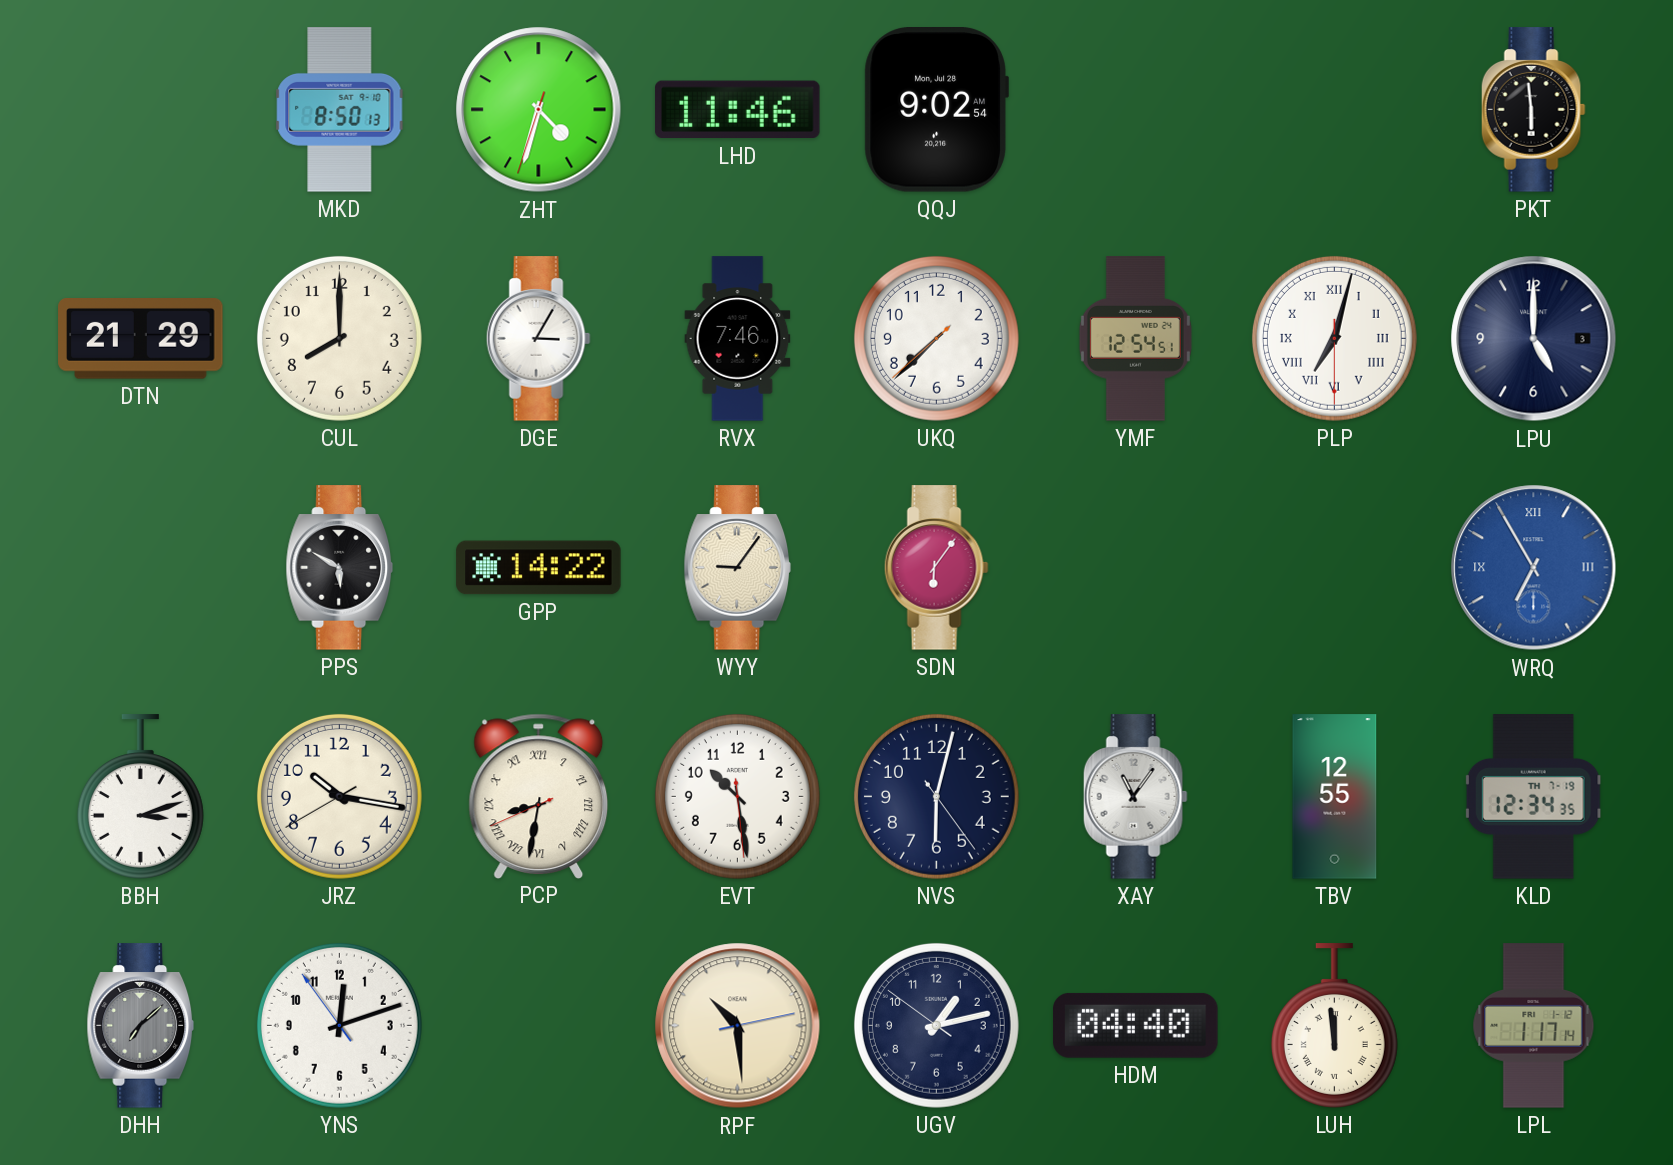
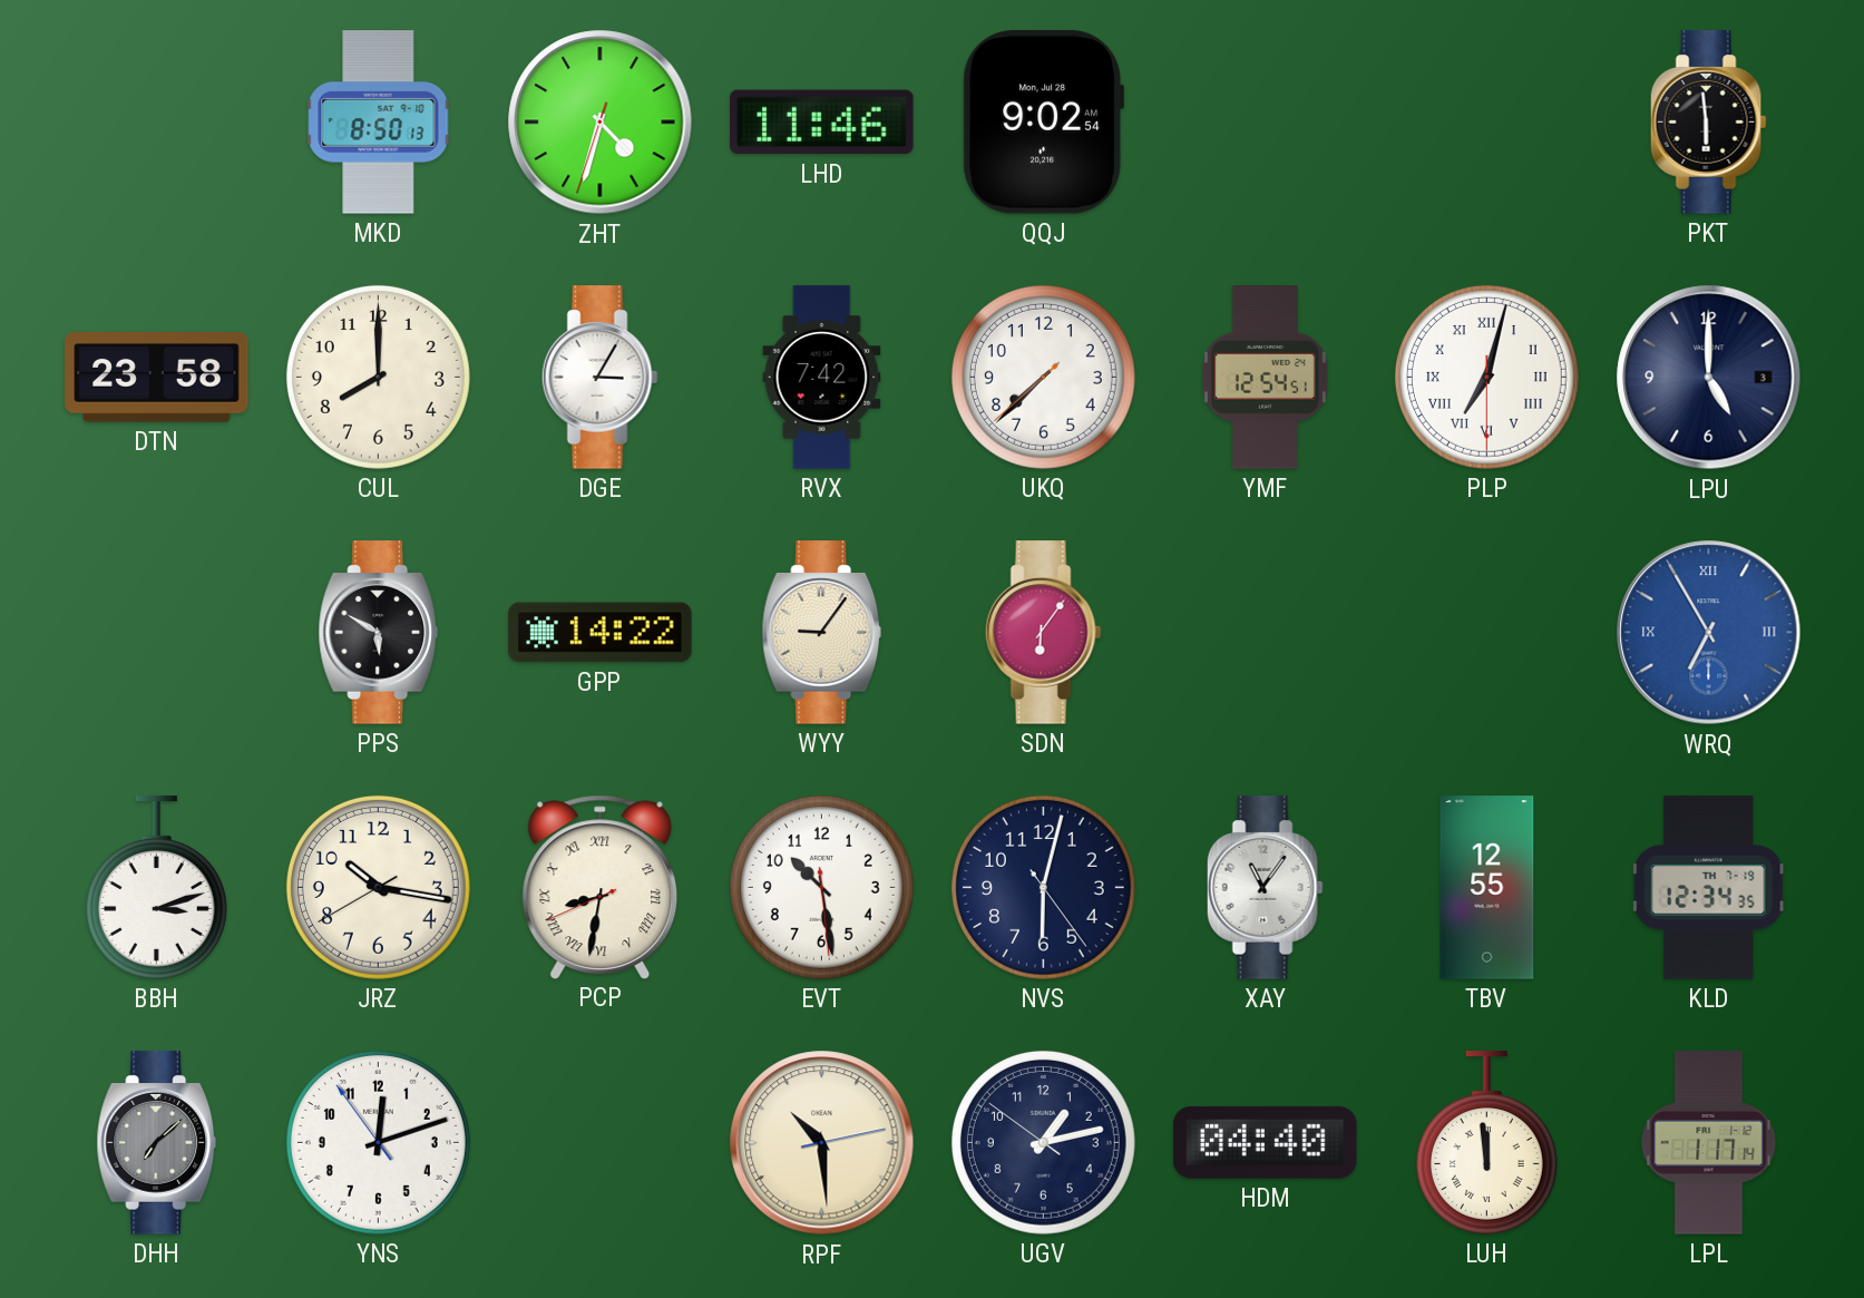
DTN: 21:29 -> 23:58
RVX: 7:46 -> 7:42
